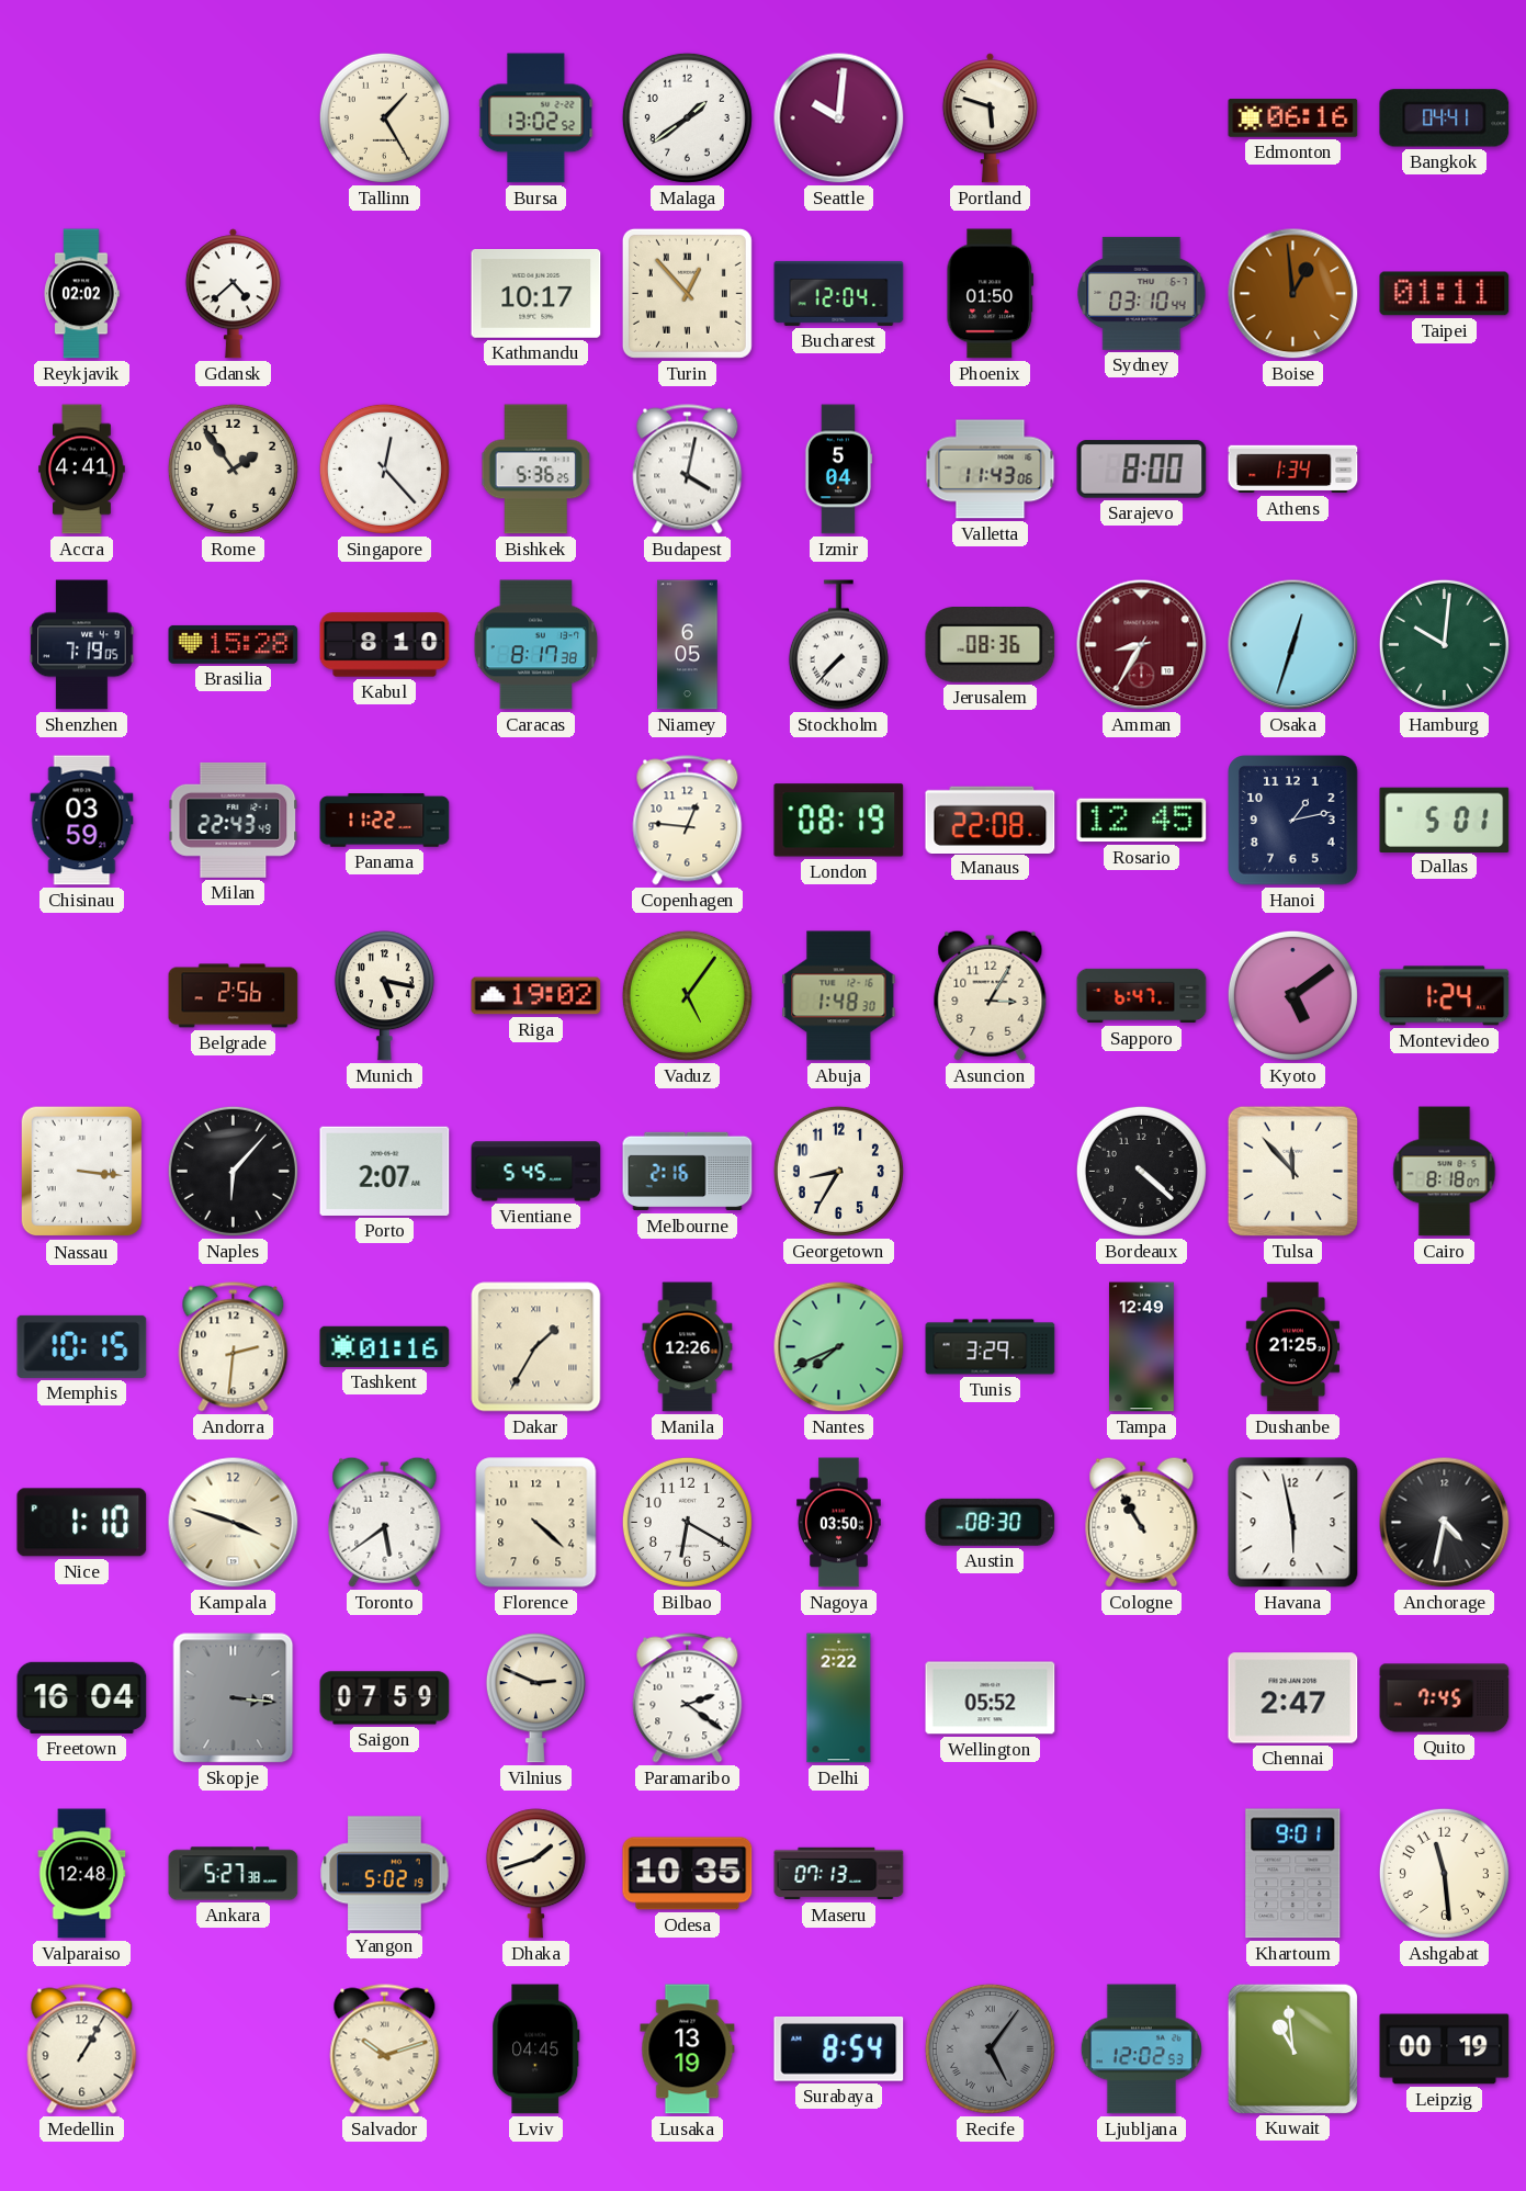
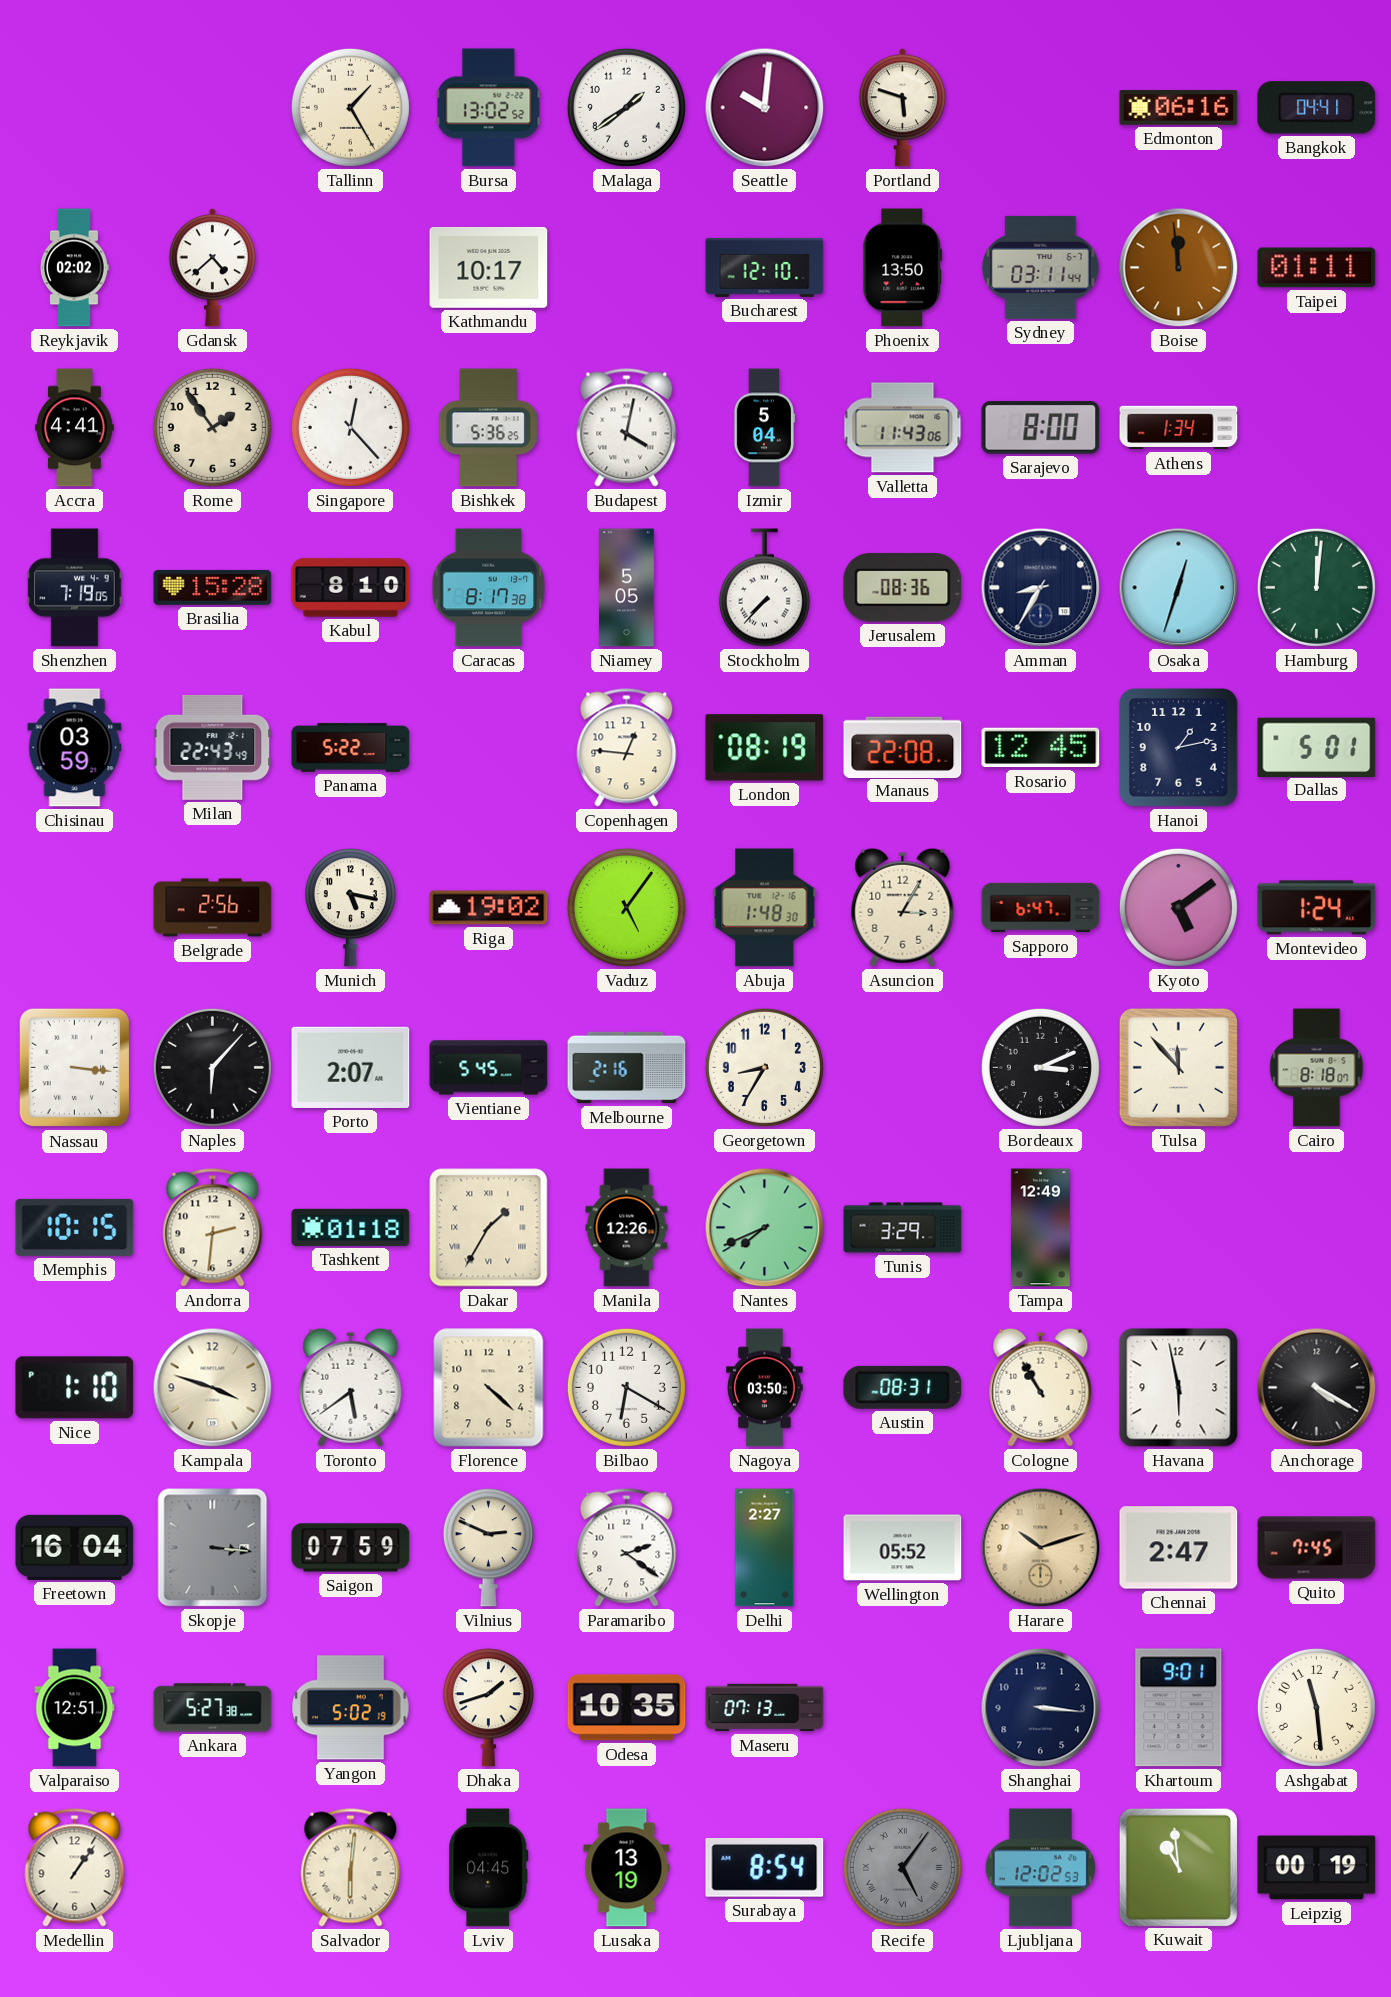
Turin: 12:53 -> none
Bucharest: 12:04 -> 12:10
Phoenix: 01:50 -> 13:50
Sydney: 03:10 -> 03:11
Boise: 12:59 -> 11:59
Niamey: 6:05 -> 5:05
Amman dial: burgundy -> navy
Hamburg: 10:01 -> 12:01
Panama: 11:22 -> 5:22
Bordeaux: 4:22 -> 3:11
Tashkent: 01:16 -> 01:18
Dushanbe: 21:25 -> none
Austin: 08:30 -> 08:31
Anchorage: 4:32 -> 4:20
Delhi: 2:22 -> 2:27
Harare: none -> 10:12
Valparaiso: 12:48 -> 12:51
Shanghai: none -> 3:16
Medellin: 1:05 -> 1:06
Salvador: 10:12 -> 6:01
